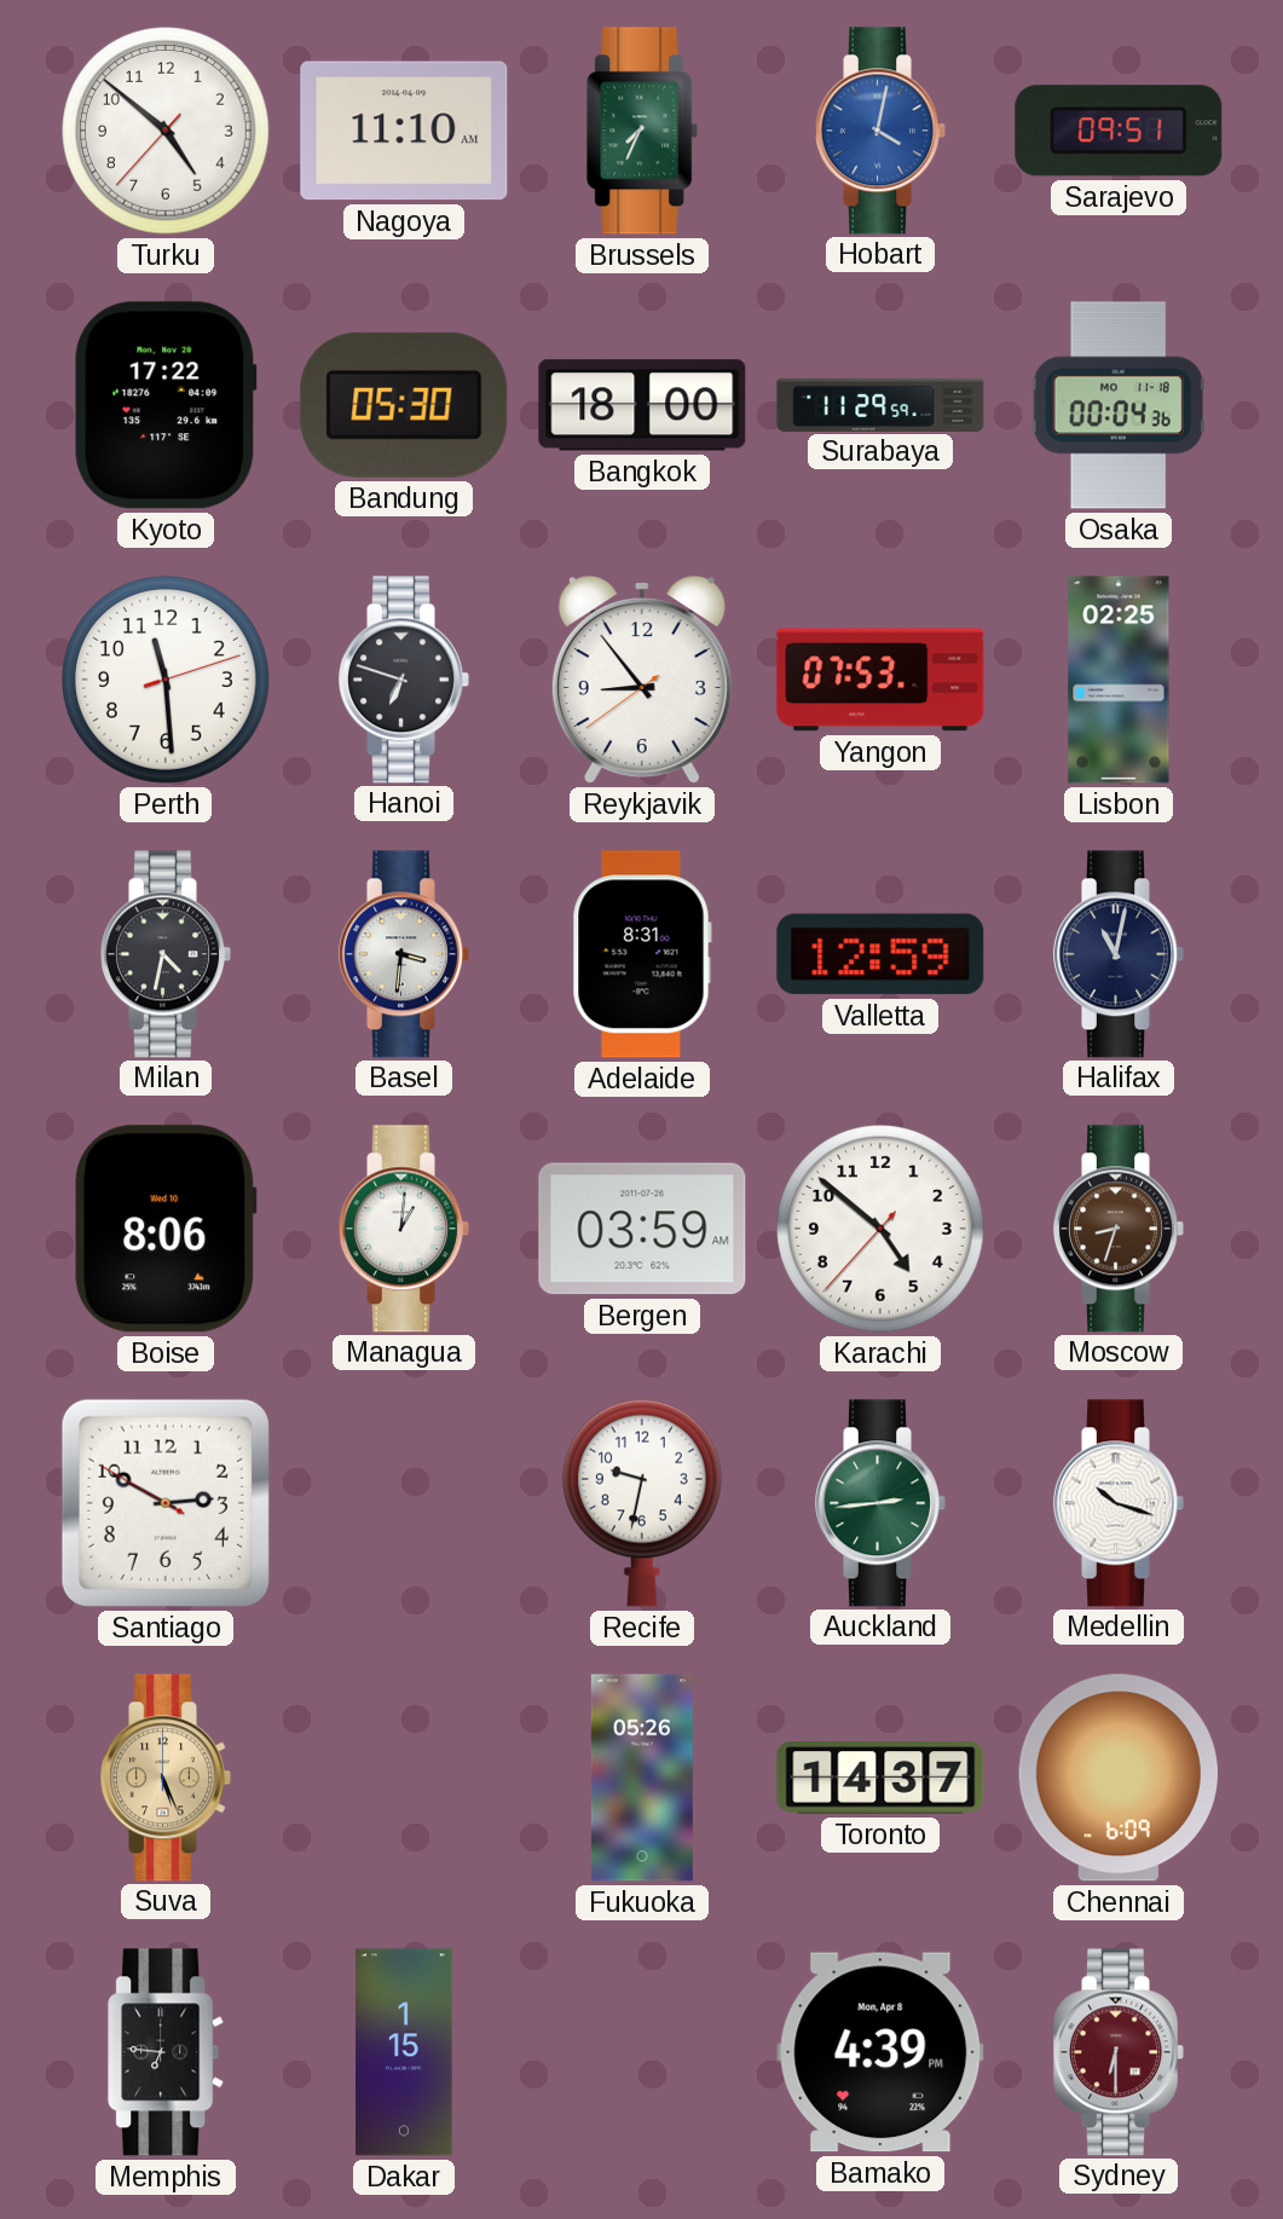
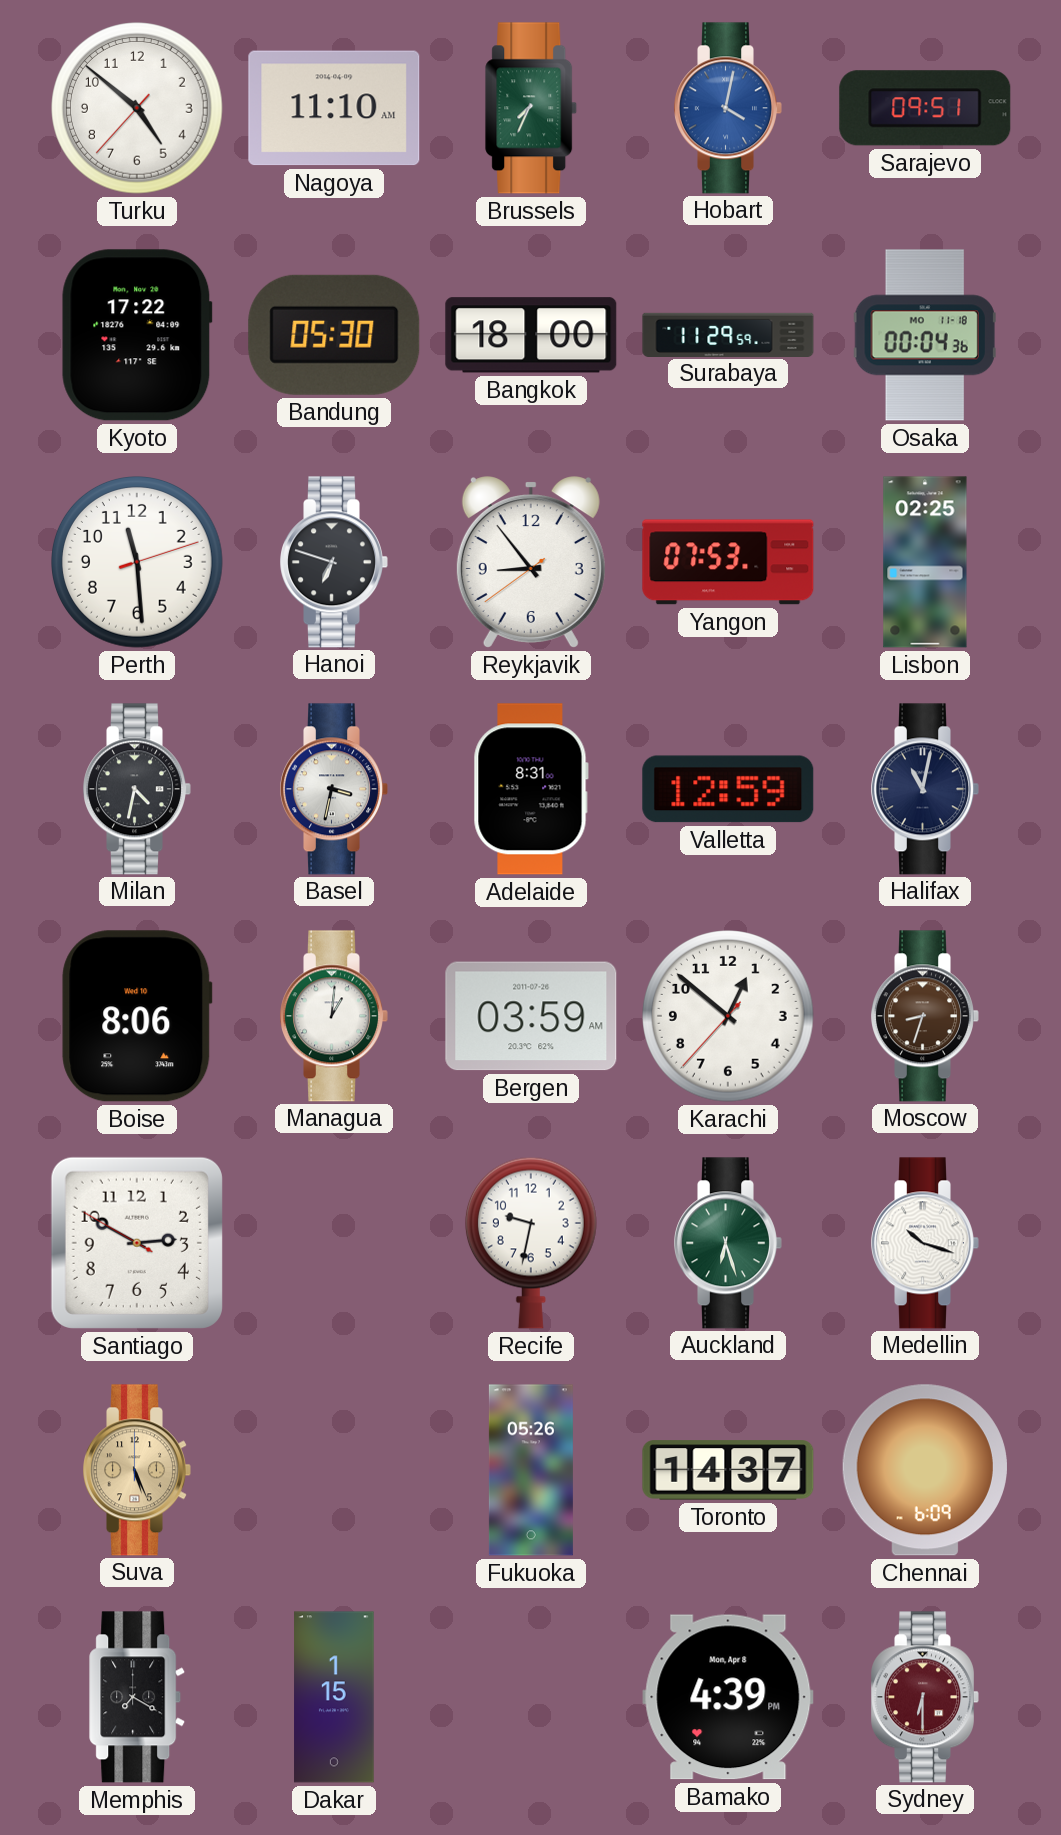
Basel: 3:31 -> 3:32
Karachi: 4:51 -> 12:51
Auckland: 2:44 -> 6:27
Memphis: 6:46 -> 7:20
